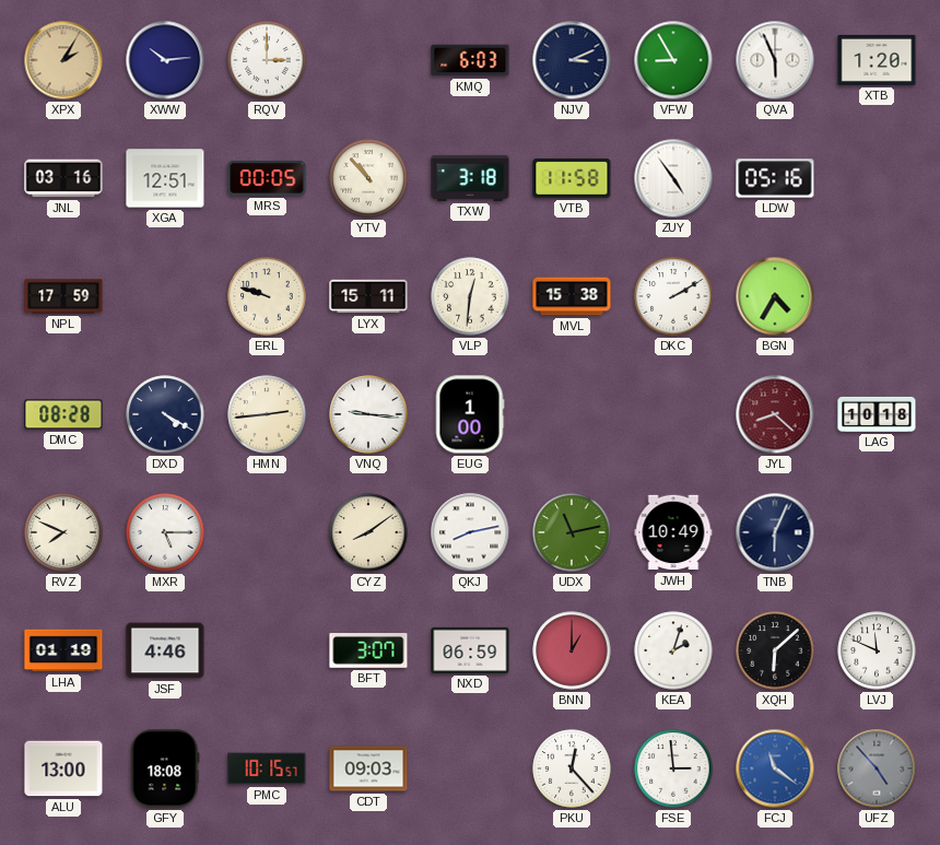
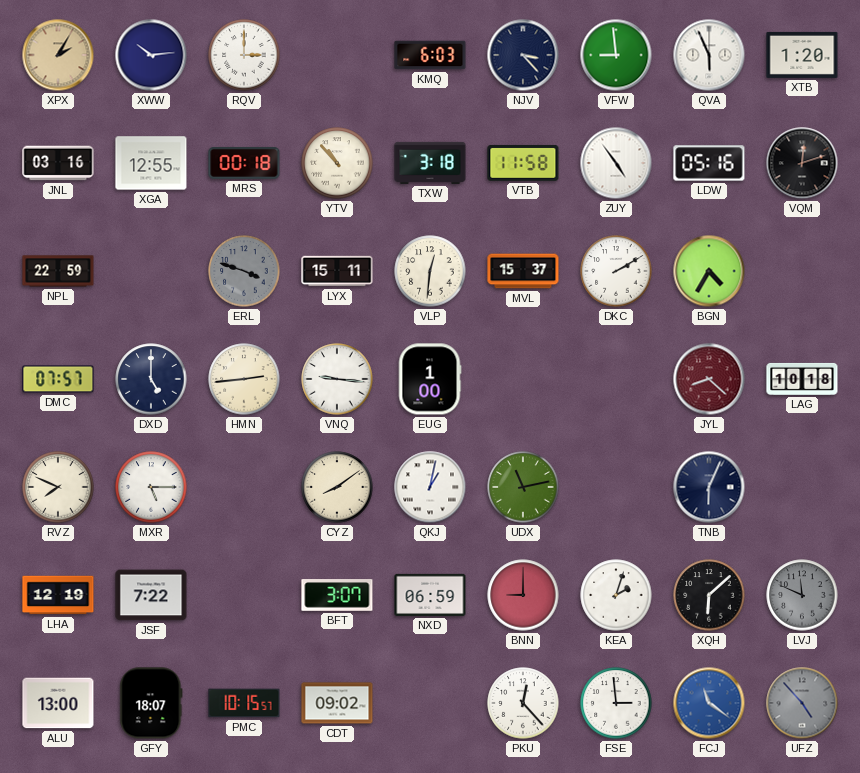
NJV: 3:11 -> 3:23
VFW: 8:55 -> 8:59
XGA: 12:51 -> 12:55
MRS: 00:05 -> 00:18
VQM: none -> 12:12
NPL: 17:59 -> 22:59
ERL: 9:48 -> 3:48
ERL dial: cream -> grey
MVL: 15:38 -> 15:37
DMC: 08:28 -> 07:57
DXD: 4:20 -> 5:00
QKJ: 8:13 -> 1:02
JWH: 10:49 -> none
LHA: 01:19 -> 12:19
JSF: 4:46 -> 7:22
BNN: 1:00 -> 9:00
LVJ dial: white -> grey
GFY: 18:08 -> 18:07
CDT: 09:03 -> 09:02
